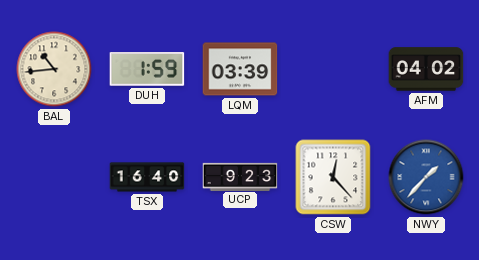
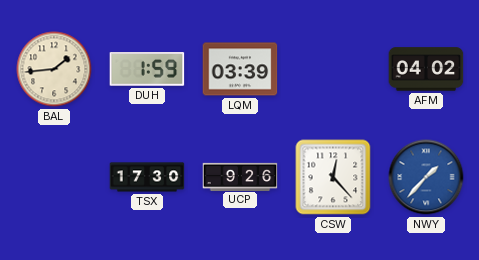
BAL: 10:44 -> 1:44
TSX: 16:40 -> 17:30
UCP: 9:23 -> 9:26
